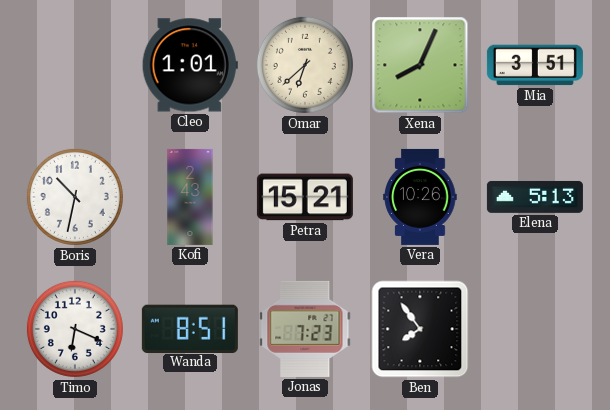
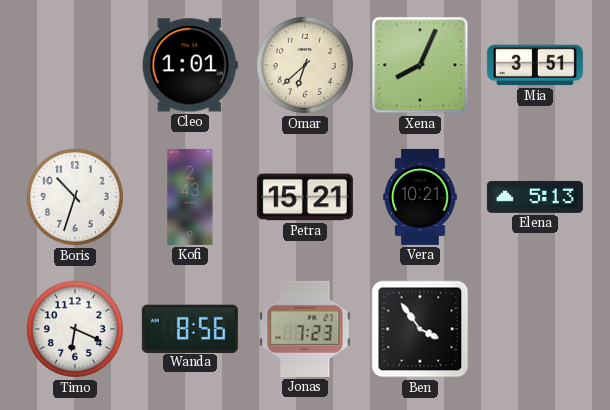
Boris: 10:32 -> 10:33
Vera: 10:26 -> 10:21
Wanda: 8:51 -> 8:56
Ben: 7:54 -> 3:54
